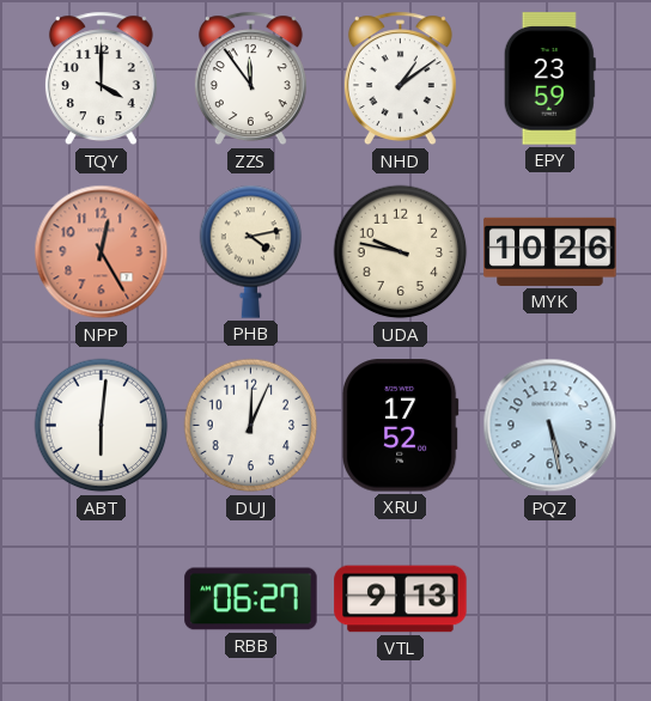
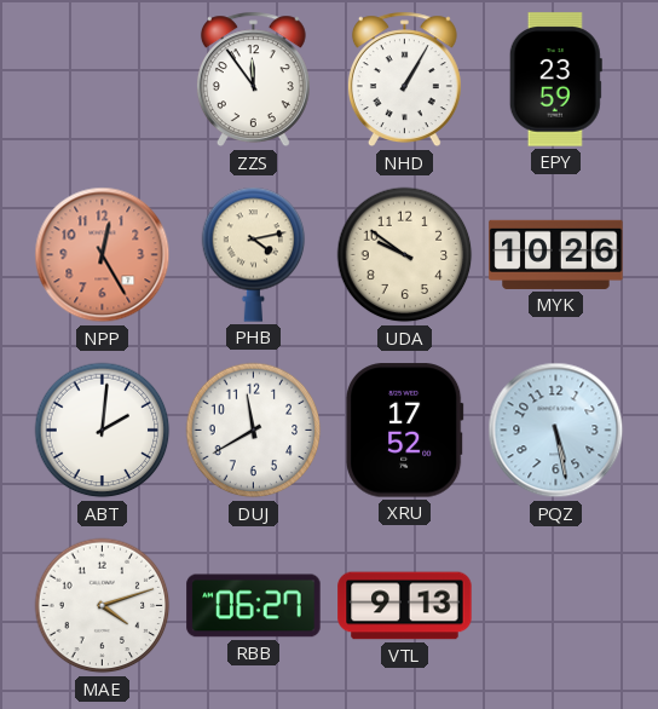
TQY: 4:00 -> none
NHD: 1:09 -> 1:05
UDA: 9:47 -> 9:51
ABT: 6:01 -> 2:01
DUJ: 12:04 -> 11:40
MAE: none -> 4:12
